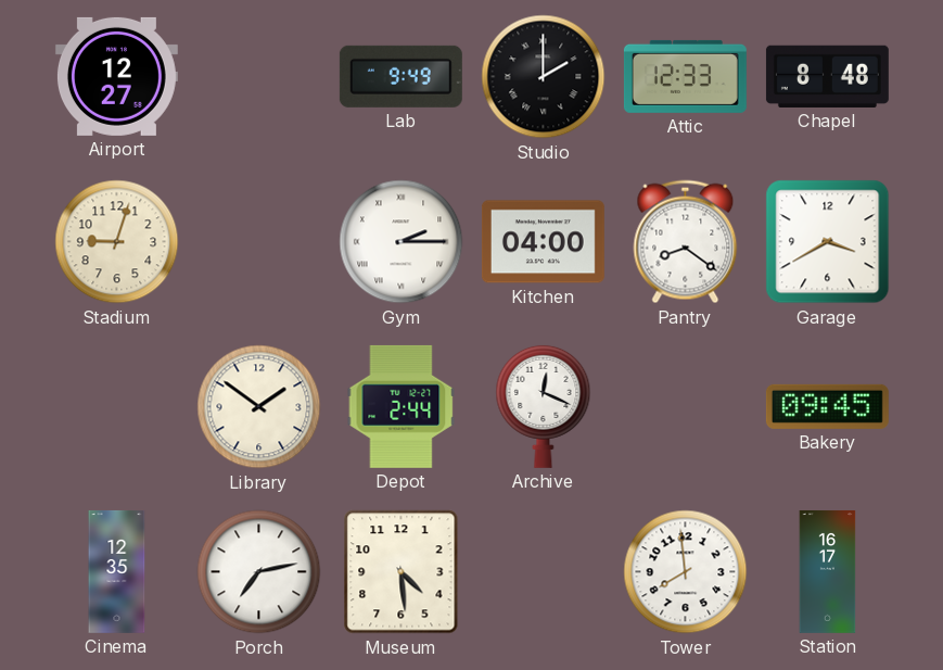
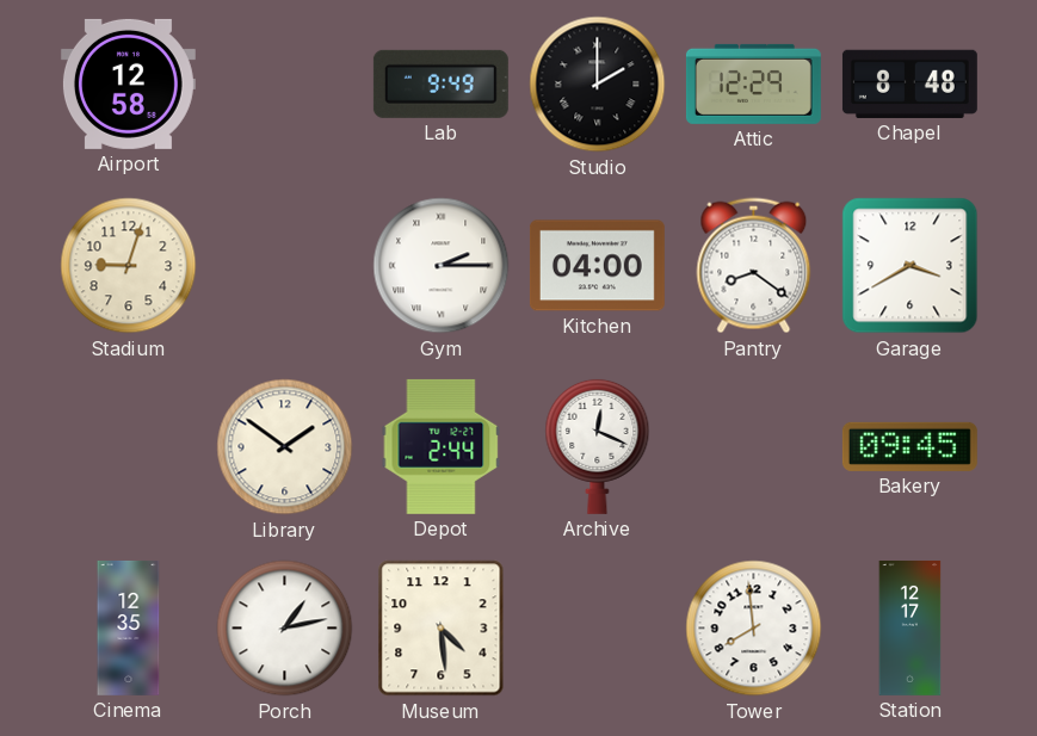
Airport: 12:27 -> 12:58
Attic: 12:33 -> 12:29
Porch: 7:13 -> 1:13
Station: 16:17 -> 12:17
